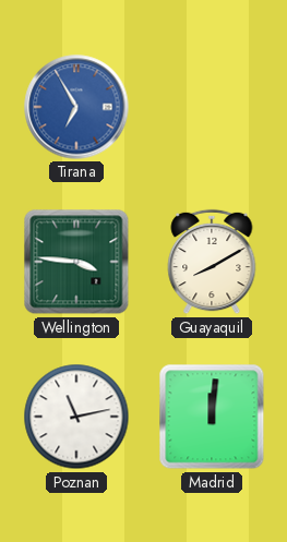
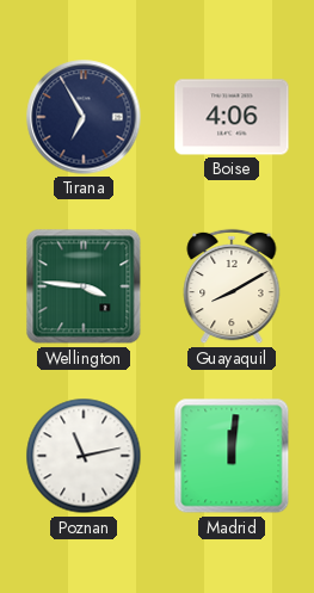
Tirana dial: blue -> navy
Boise: none -> 4:06
